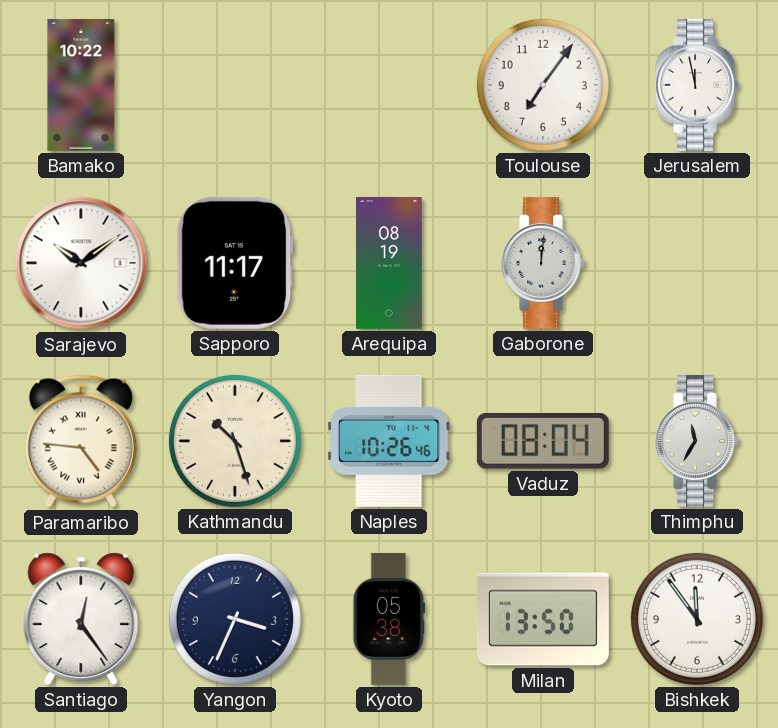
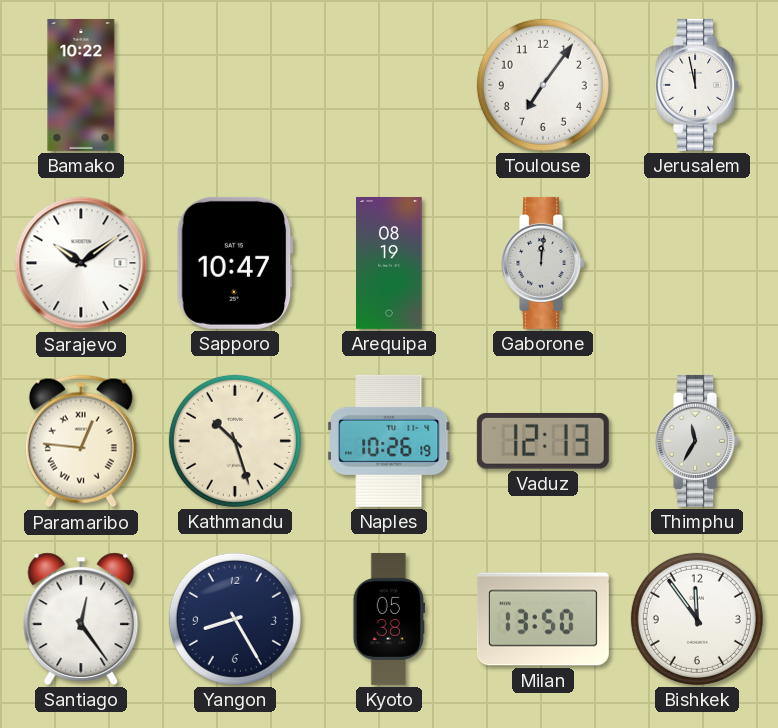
Sapporo: 11:17 -> 10:47
Paramaribo: 4:46 -> 12:46
Naples: 10:26:46 -> 10:26:19
Vaduz: 08:04 -> 12:13
Yangon: 3:34 -> 8:25
